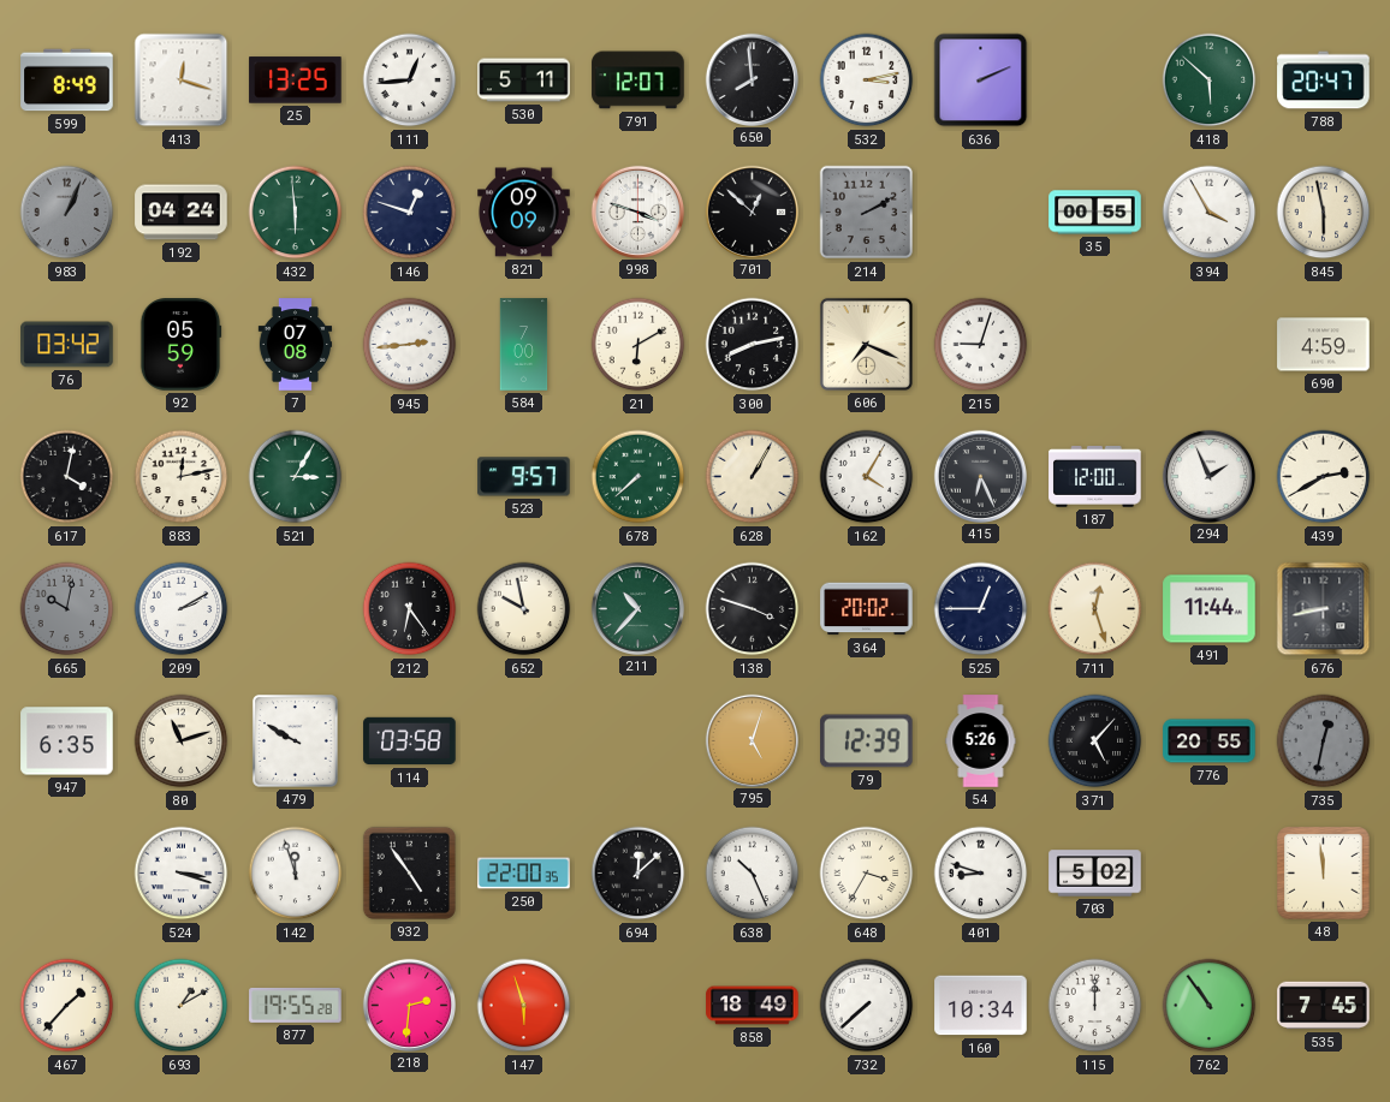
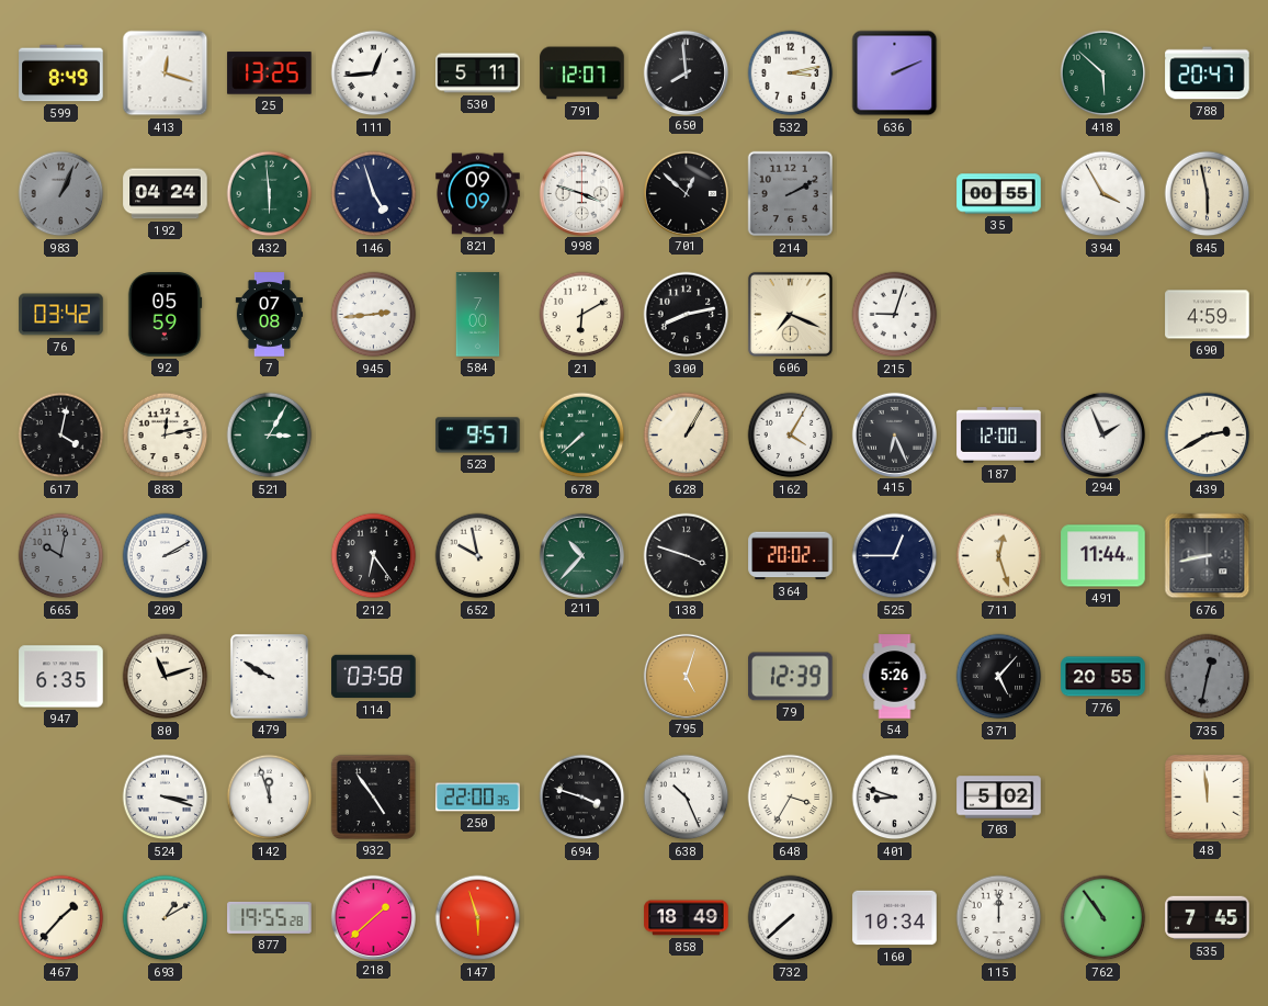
146: 12:48 -> 4:57
694: 12:08 -> 3:48
218: 2:31 -> 1:38
